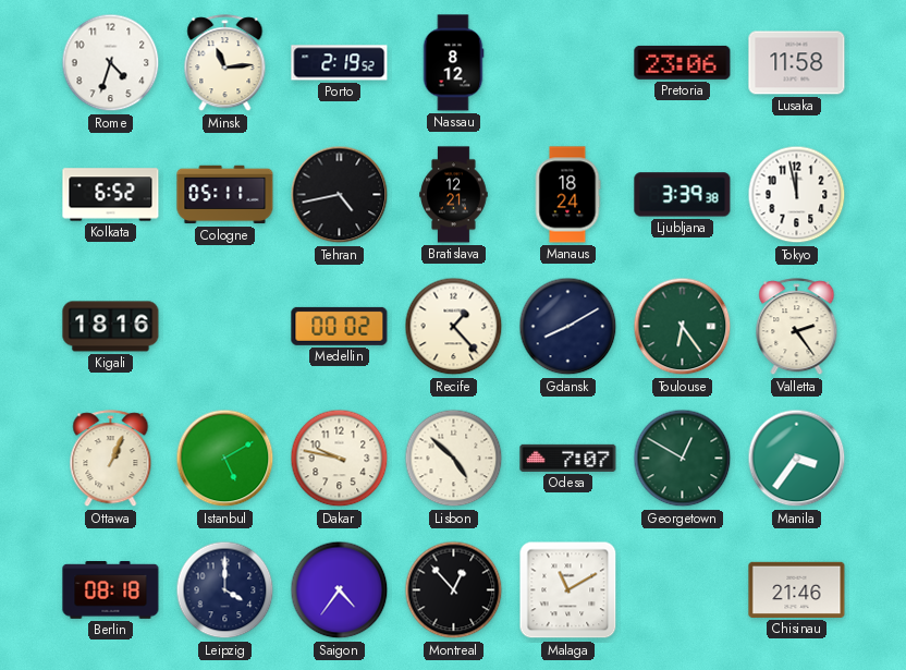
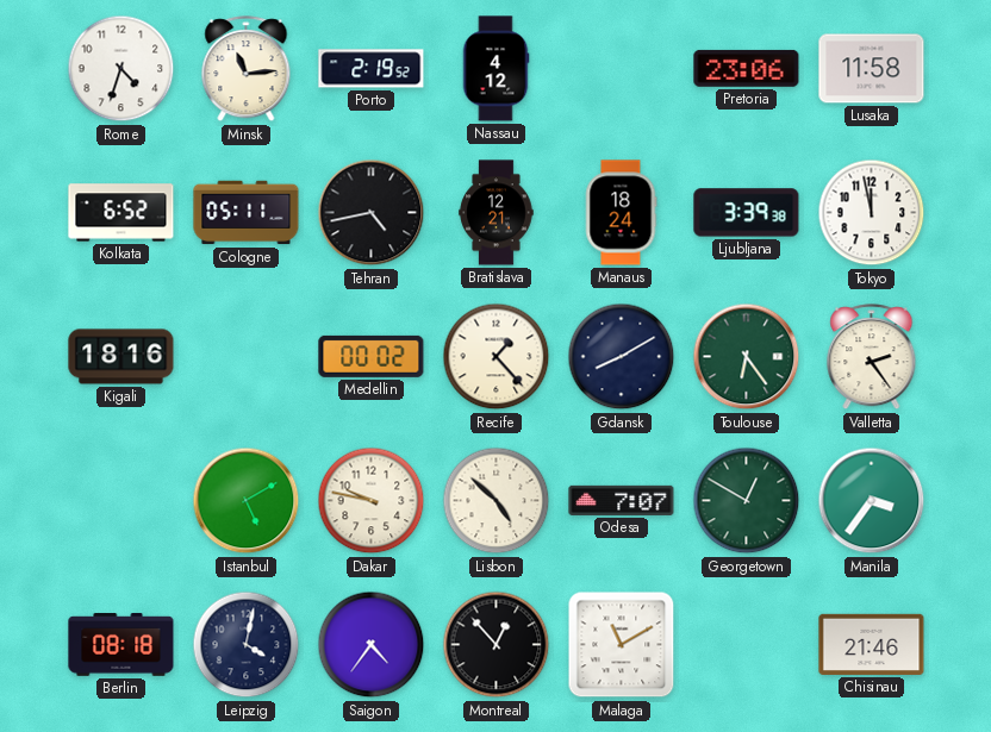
Nassau: 8:12 -> 4:12
Ottawa: 1:04 -> none
Leipzig: 4:00 -> 4:02
